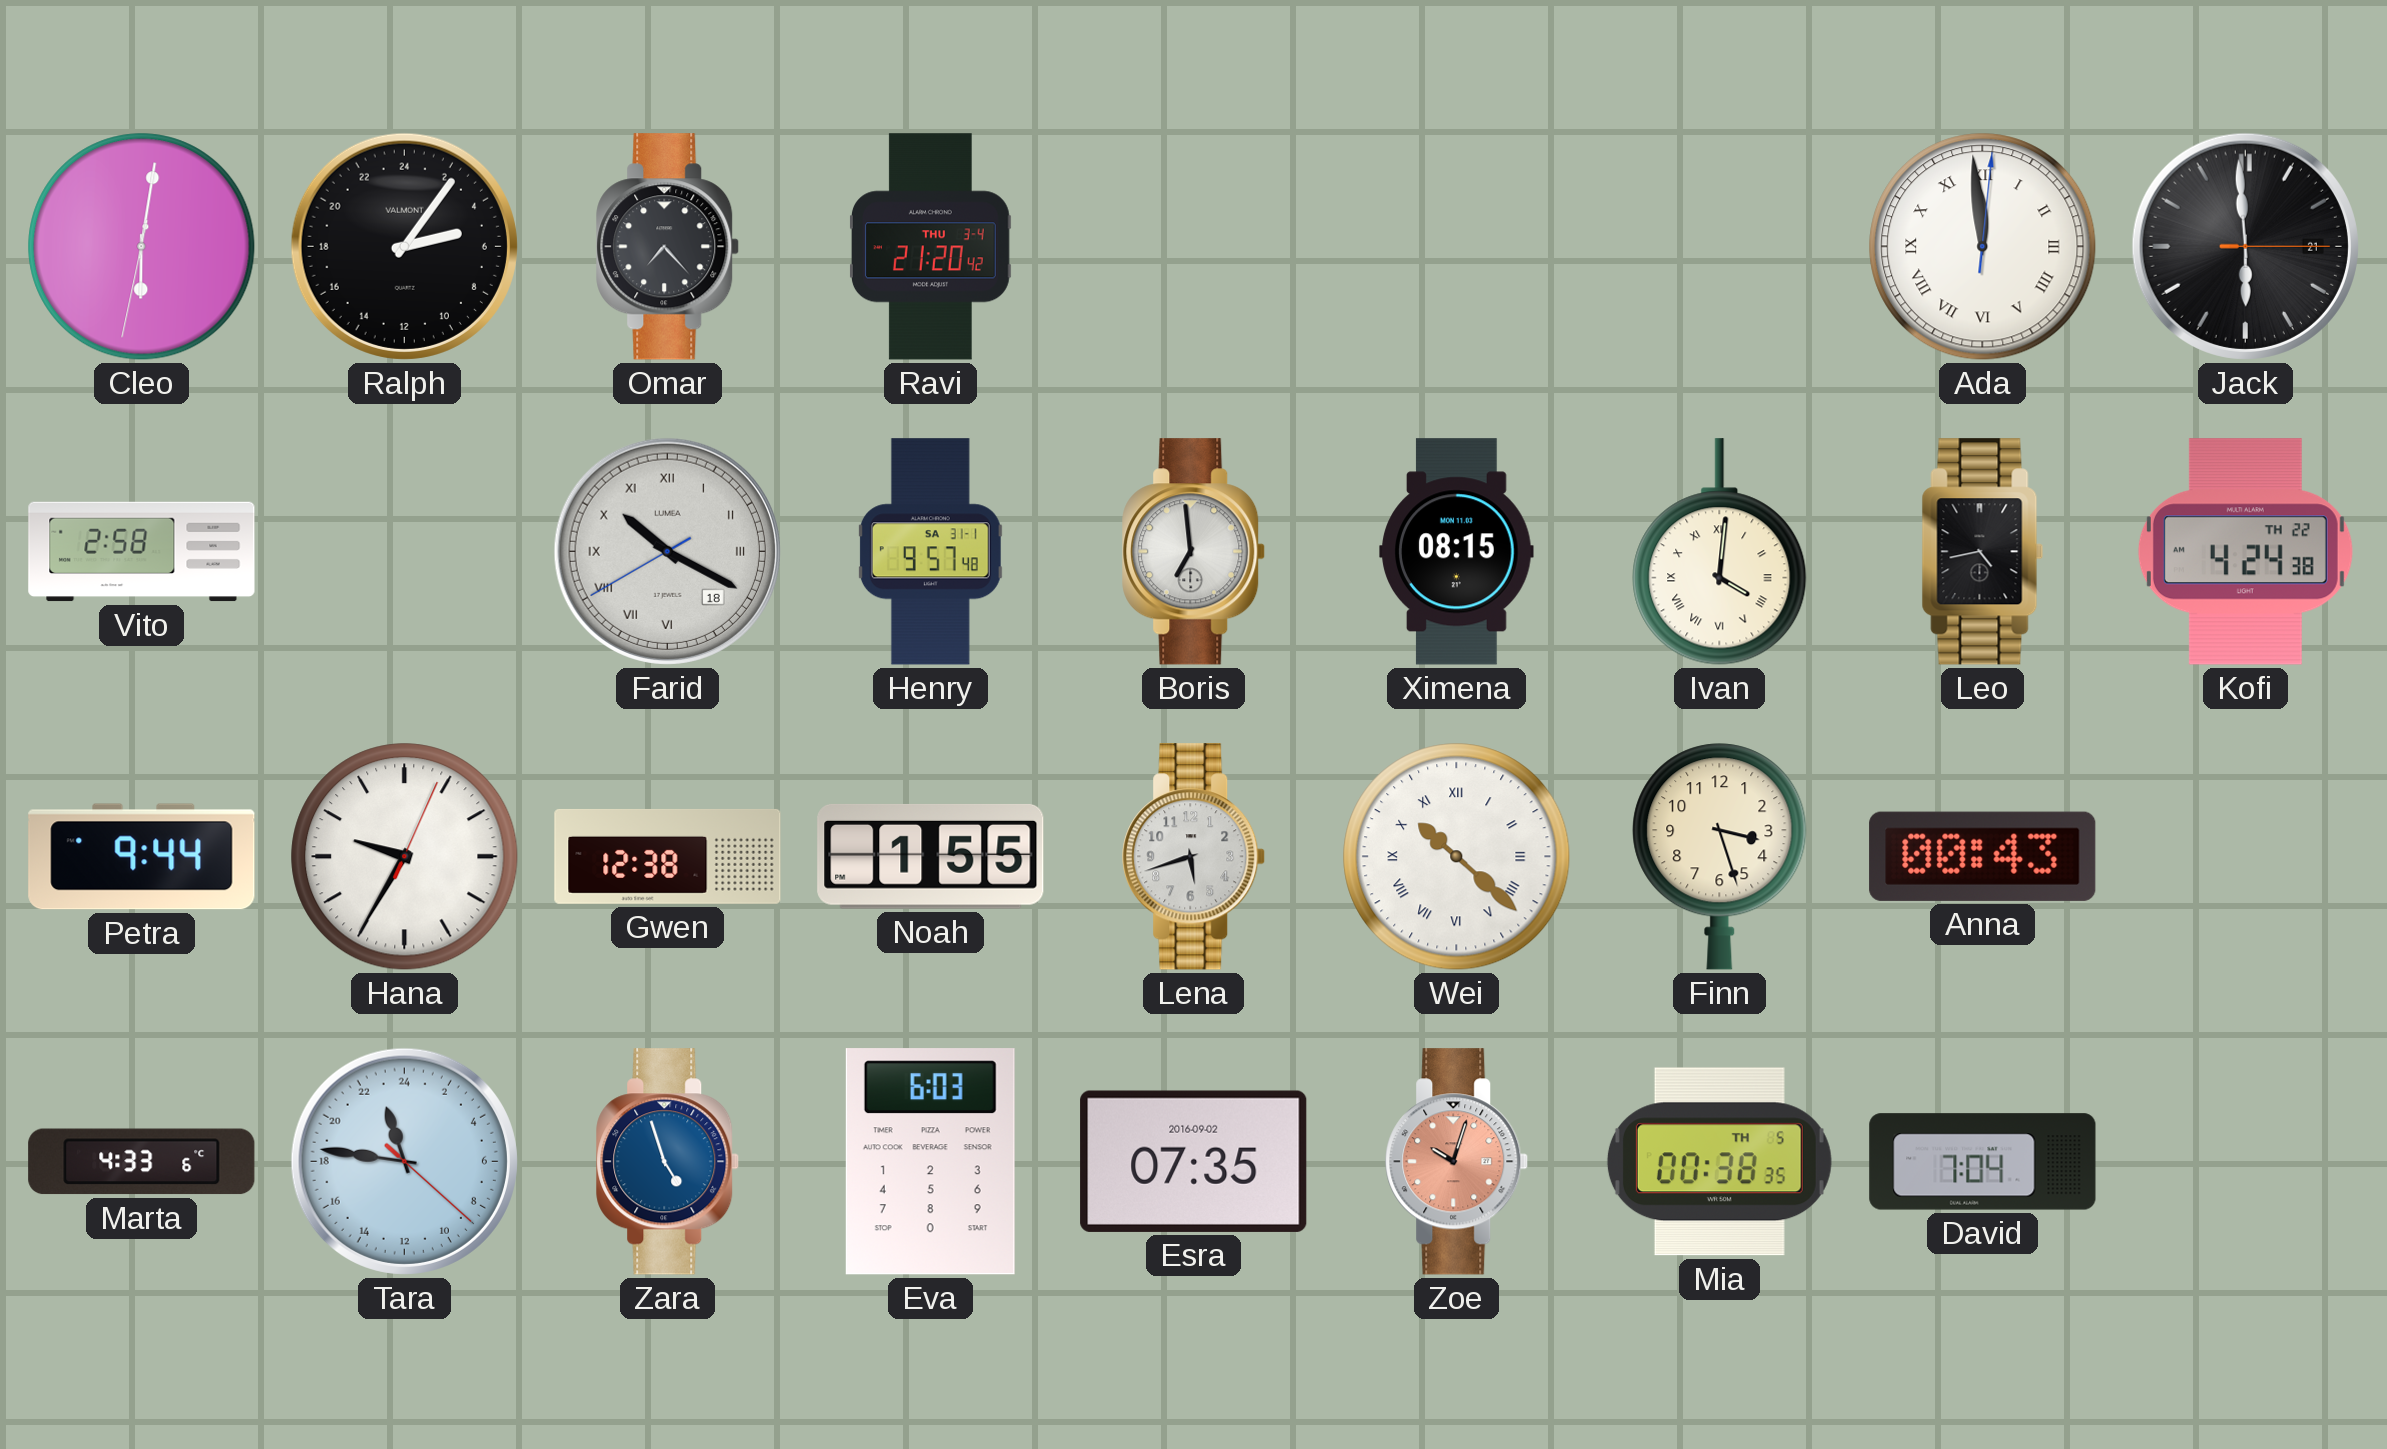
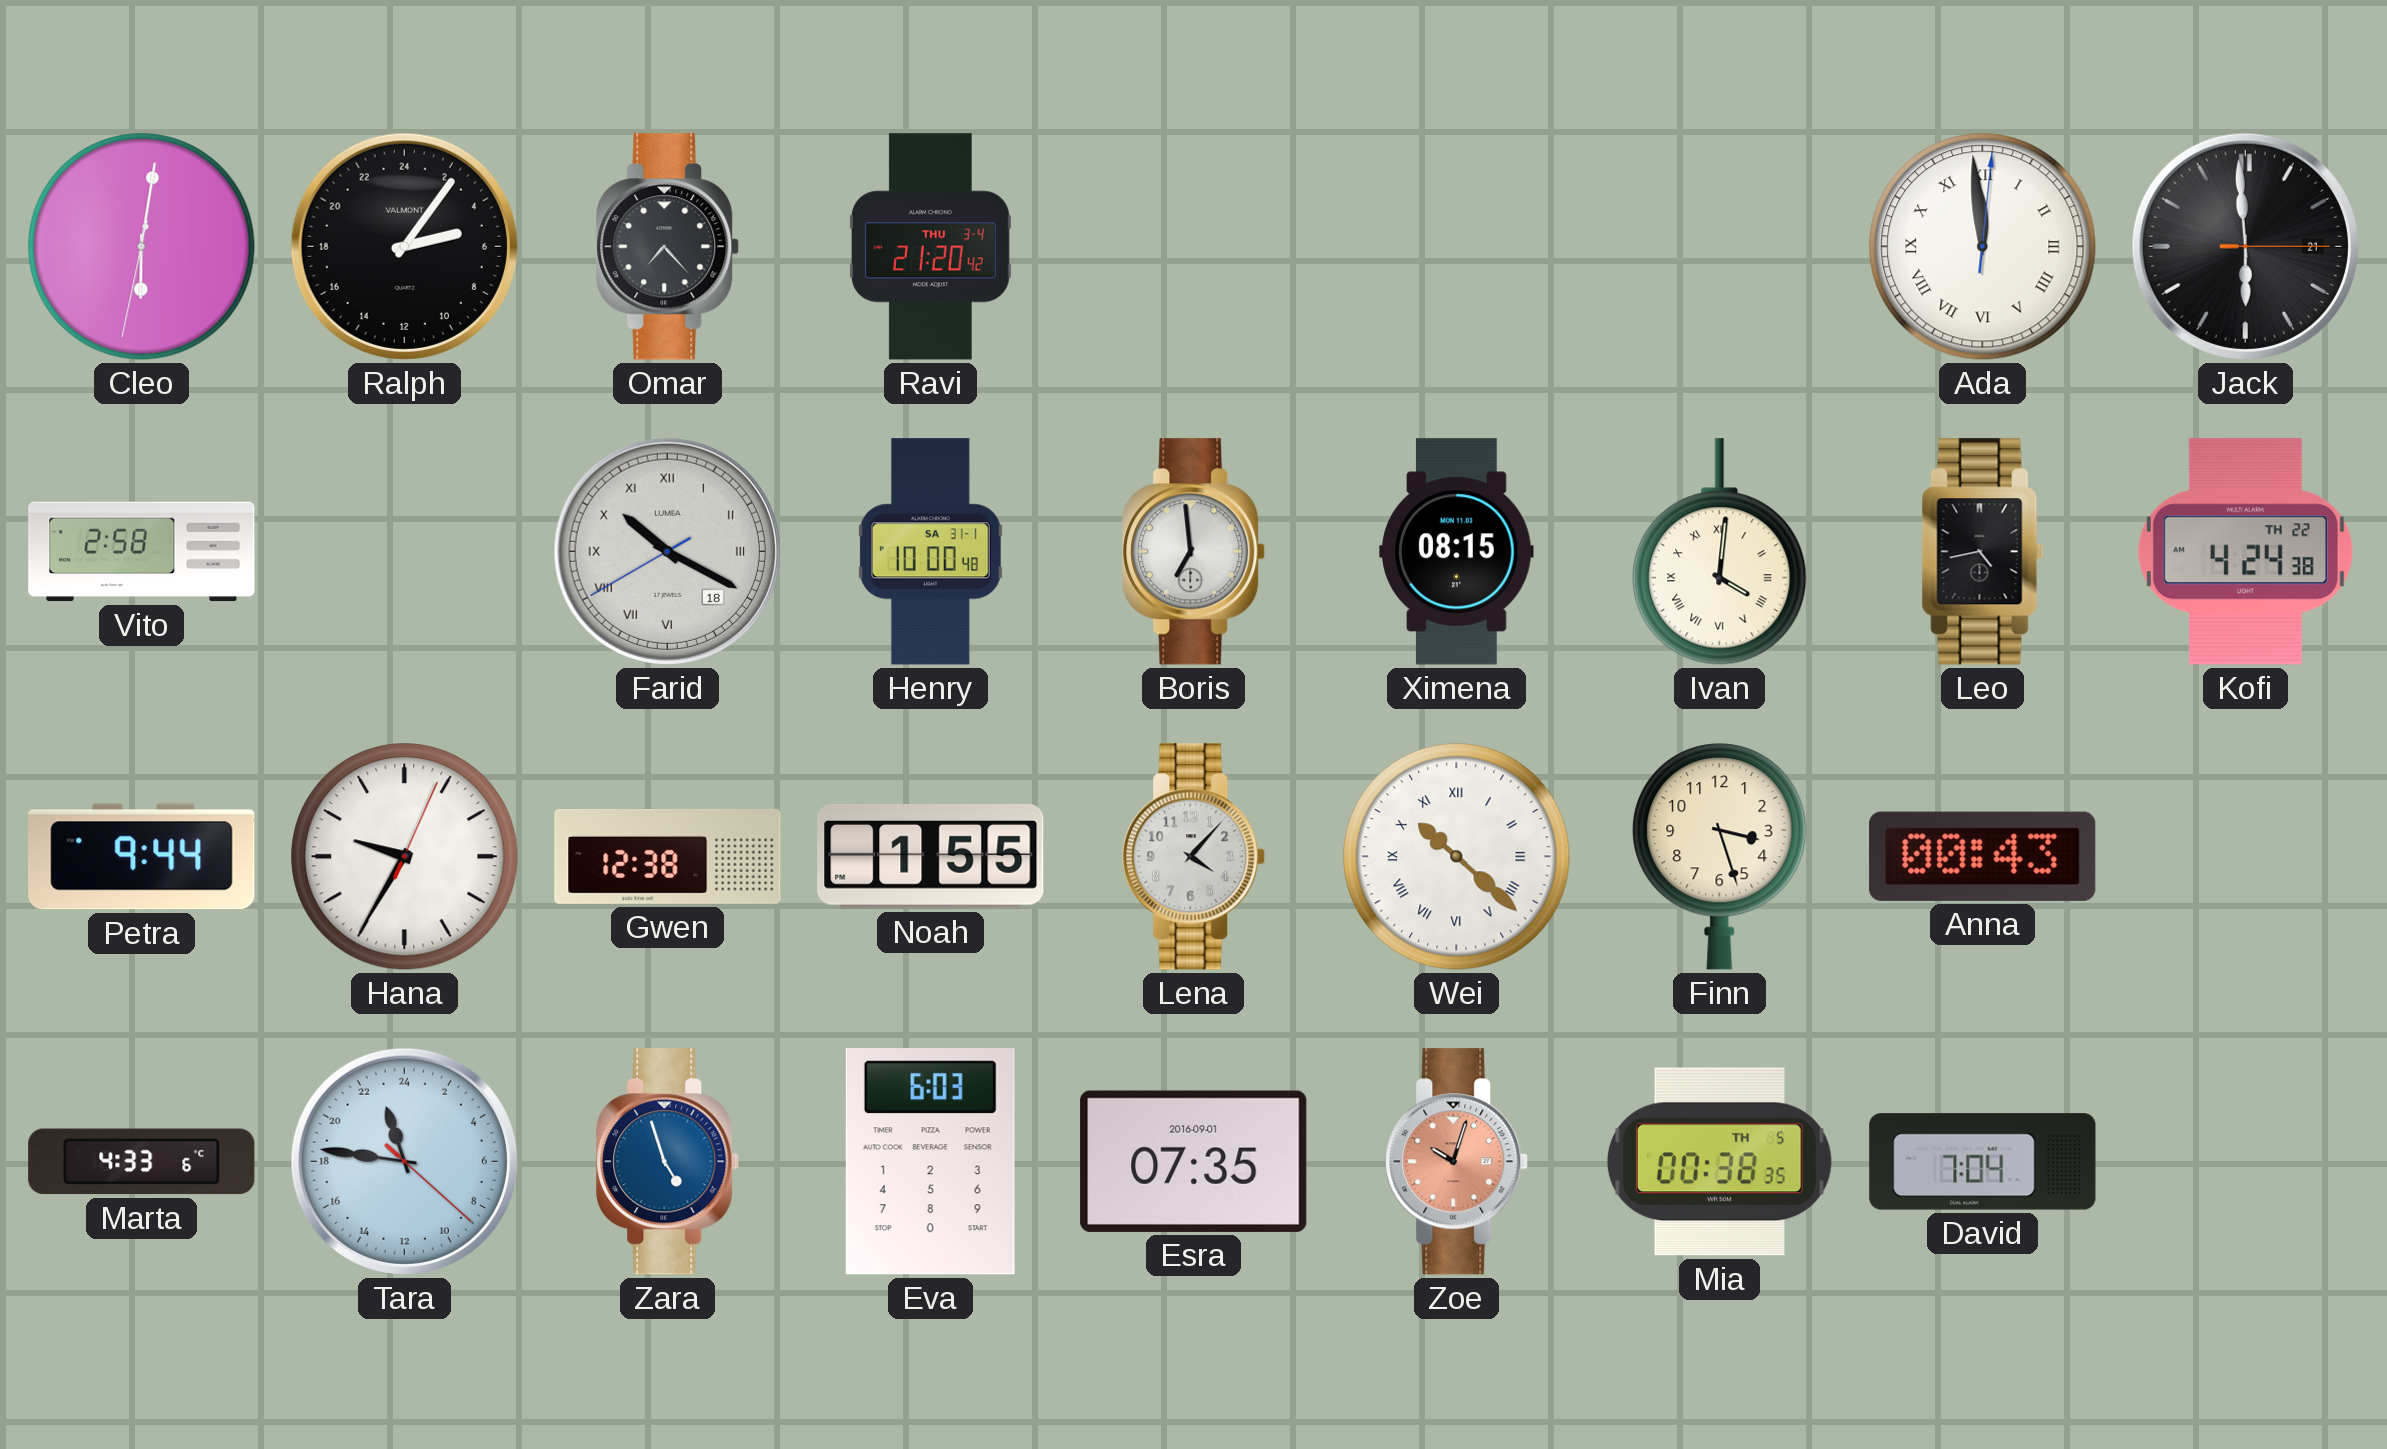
Henry: 9:57 -> 10:00
Lena: 5:42 -> 4:07
Esra date: 2016-09-02 -> 2016-09-01
